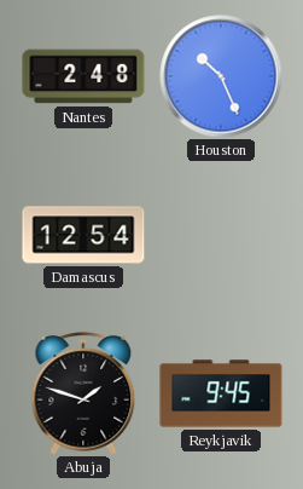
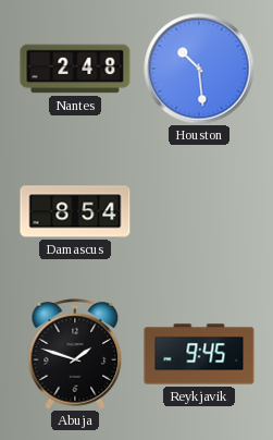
Houston: 10:26 -> 10:29
Damascus: 12:54 -> 8:54
